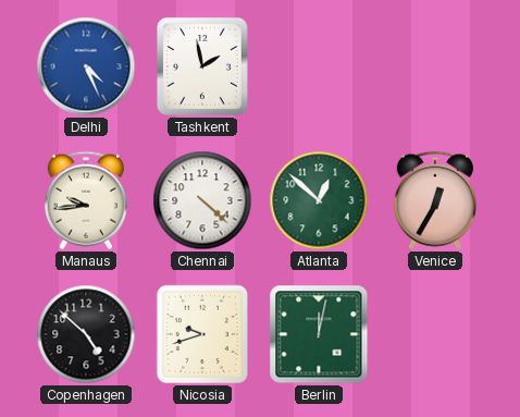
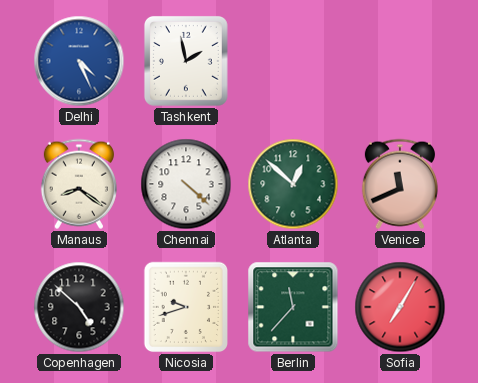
Manaus: 9:44 -> 8:21
Venice: 12:35 -> 11:41
Berlin: 12:02 -> 11:37
Sofia: none -> 7:05
